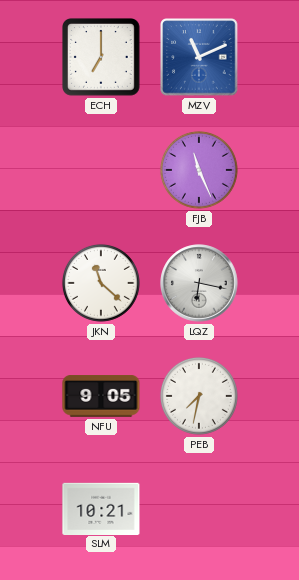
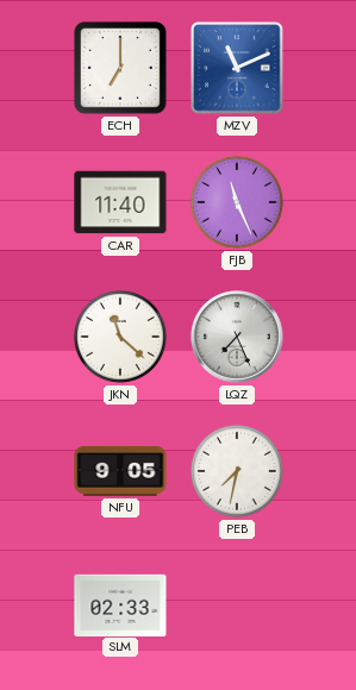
CAR: none -> 11:40
LQZ: 6:17 -> 7:26
SLM: 10:21 -> 02:33
